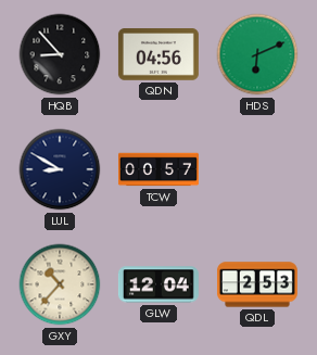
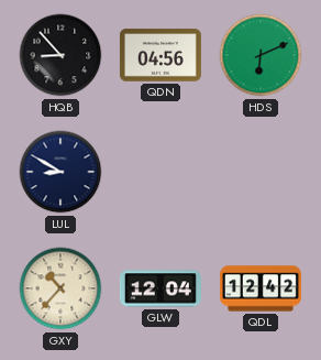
TCW: 00:57 -> none
QDL: 2:53 -> 12:42
